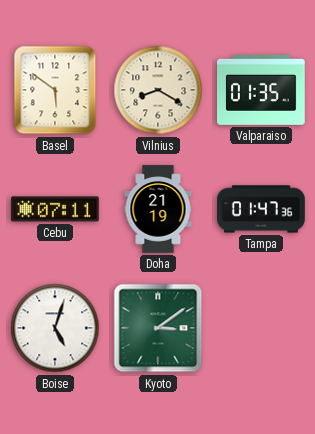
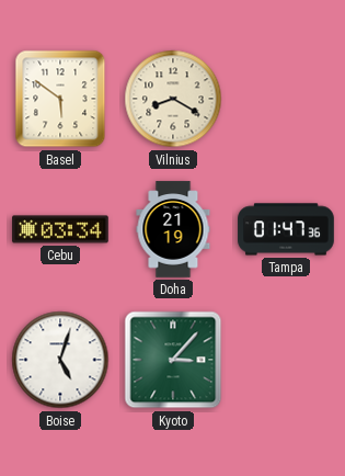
Valparaiso: 01:35 -> none
Cebu: 07:11 -> 03:34
Kyoto: 3:09 -> 3:07
